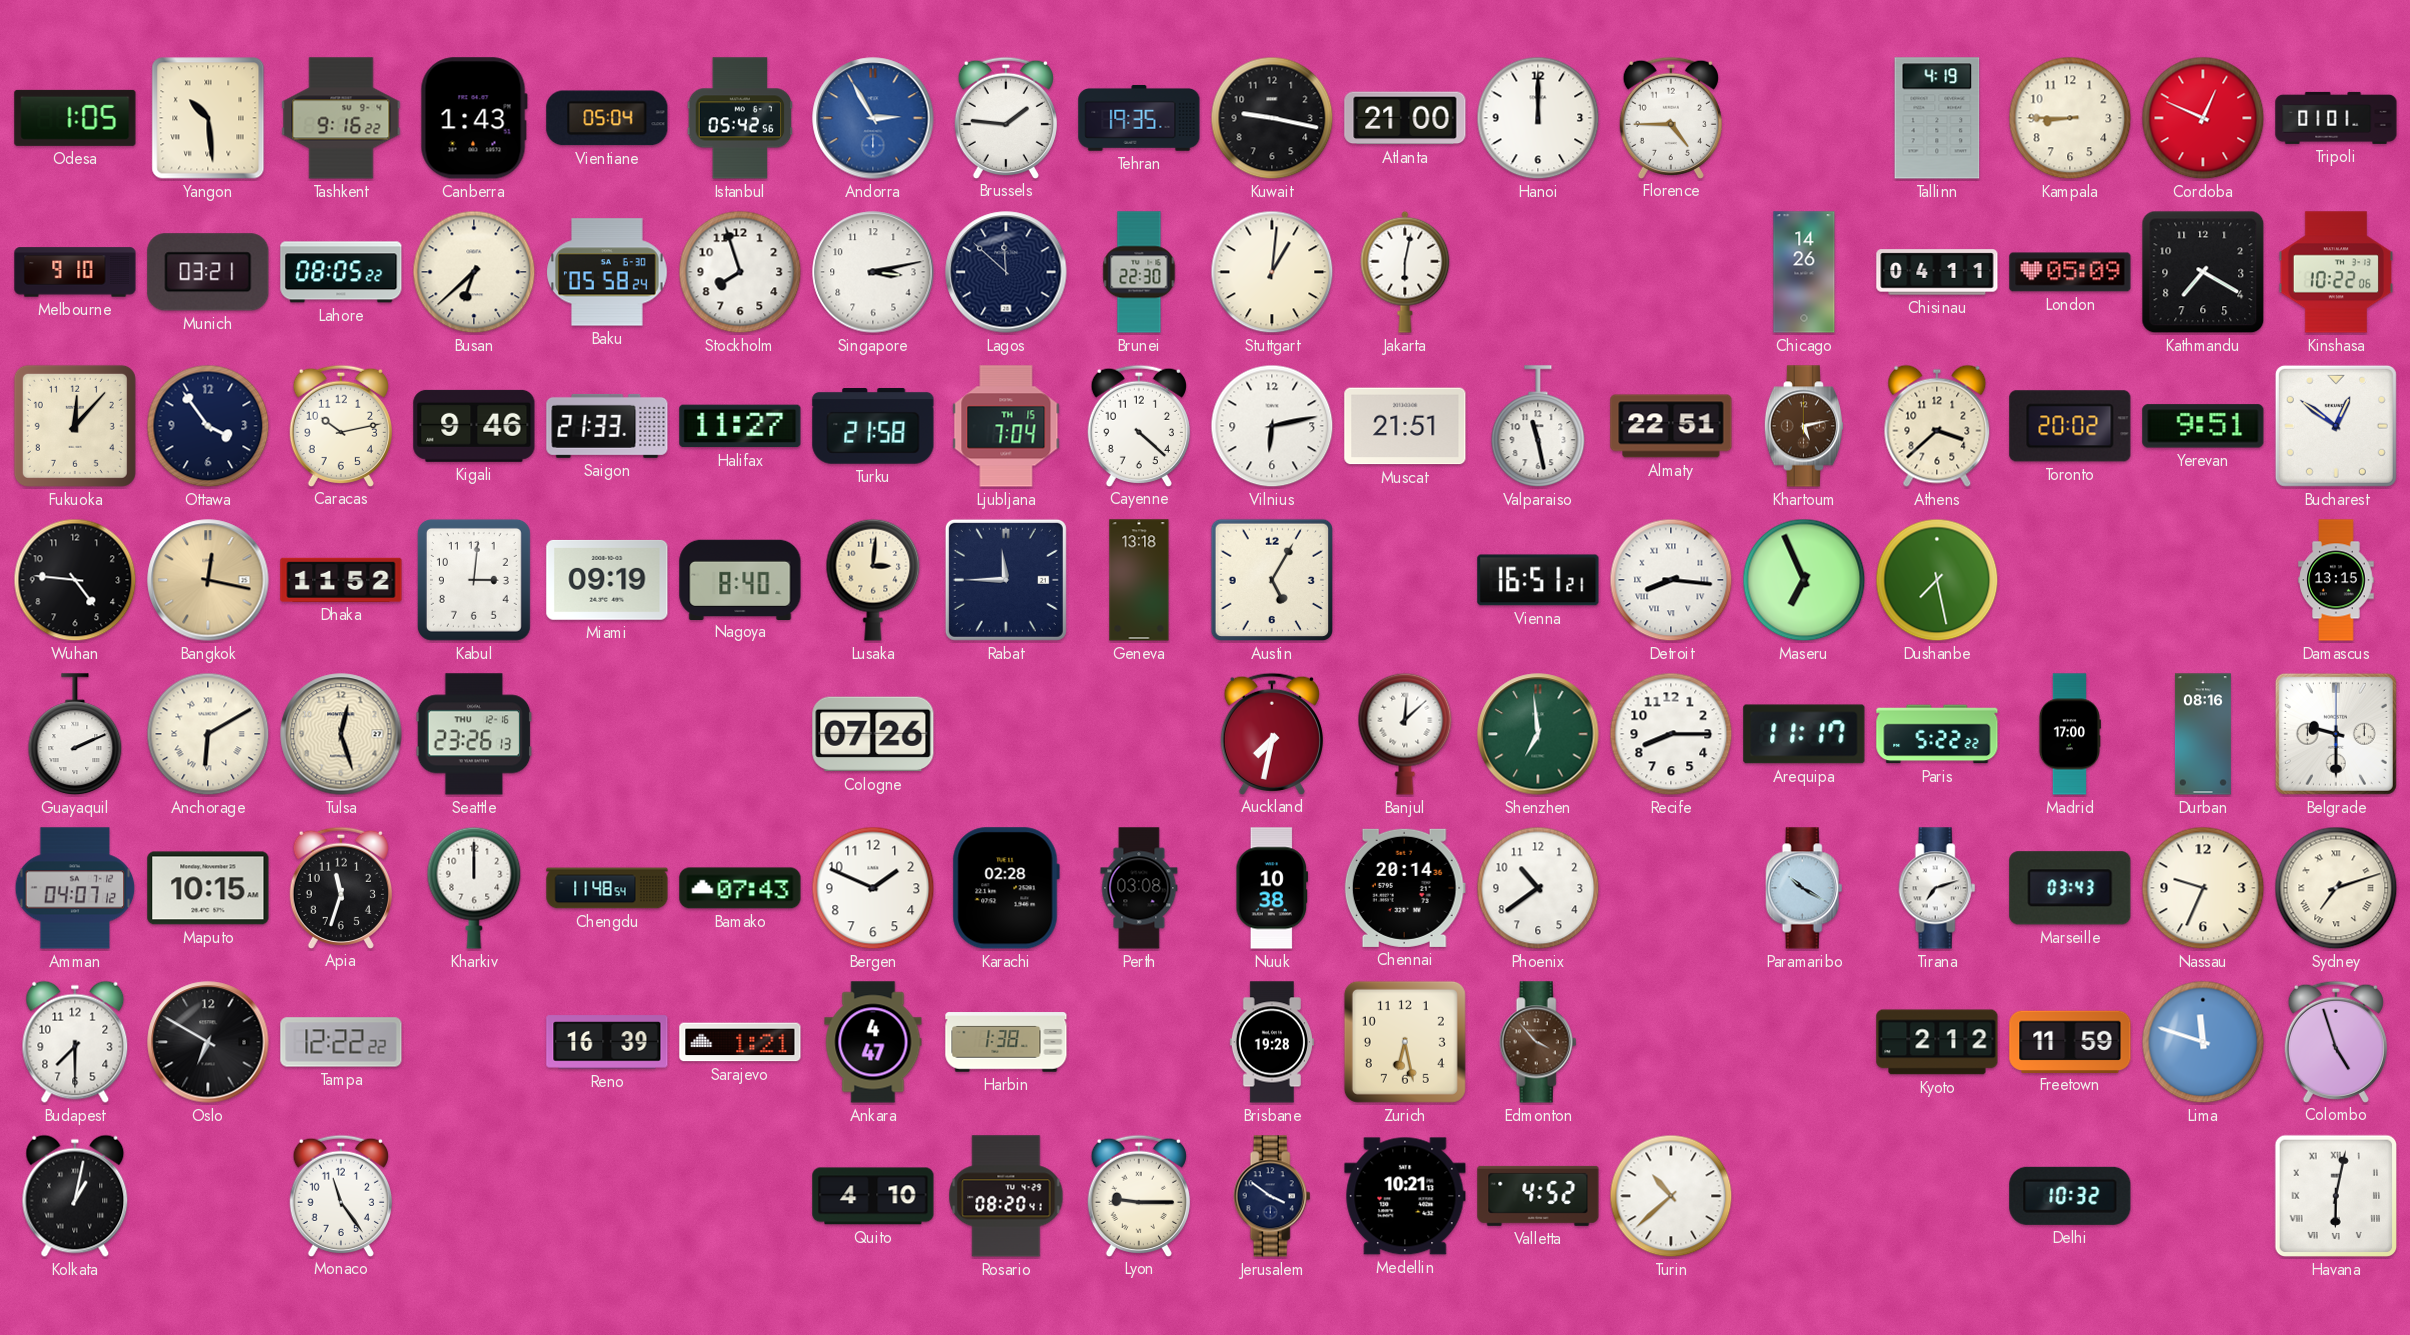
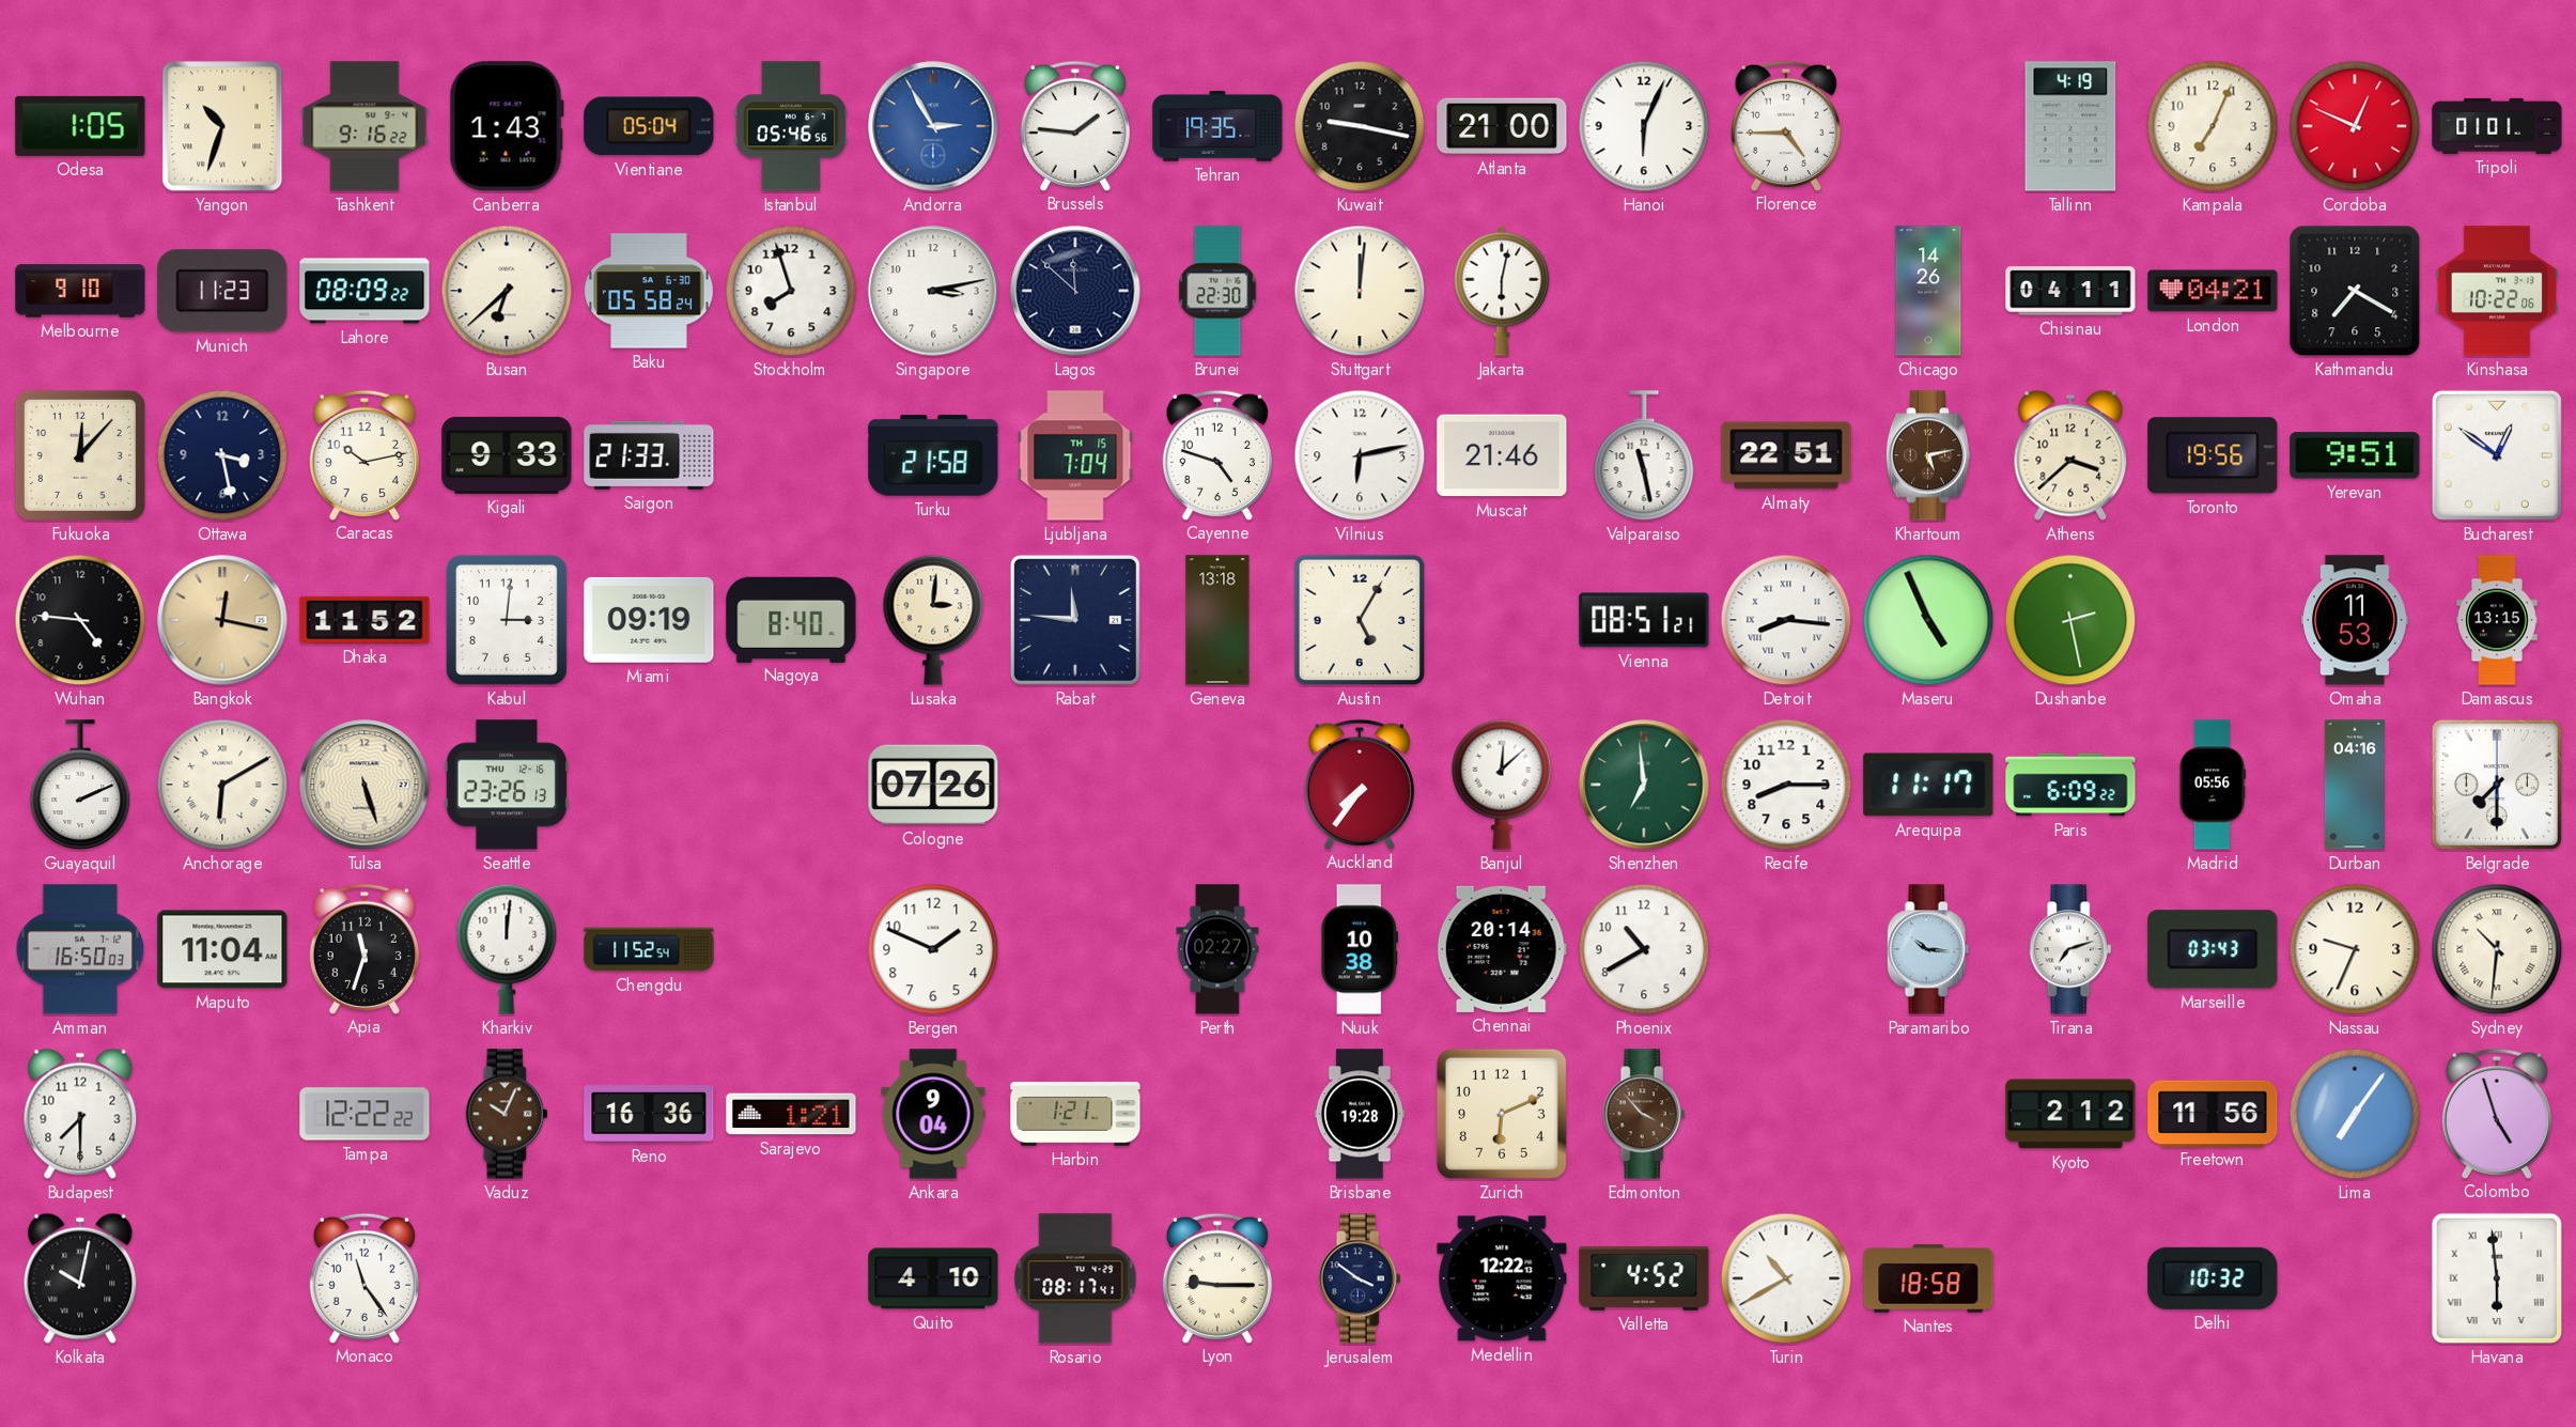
Yangon: 10:29 -> 10:33
Istanbul: 05:42 -> 05:46
Hanoi: 12:00 -> 6:04
Kampala: 8:45 -> 7:04
Munich: 03:21 -> 11:23
Lahore: 08:05 -> 08:09
Stuttgart: 1:01 -> 12:01
London: 05:09 -> 04:21
Ottawa: 3:54 -> 3:28
Kigali: 9:46 -> 9:33
Halifax: 11:27 -> none
Cayenne: 4:22 -> 4:48
Muscat: 21:51 -> 21:46
Toronto: 20:02 -> 19:56
Rabat: 11:45 -> 11:46
Vienna: 16:51 -> 08:51
Maseru: 6:56 -> 4:56
Dushanbe: 7:28 -> 2:28
Omaha: none -> 11:53
Tulsa: 12:27 -> 5:27
Auckland: 7:32 -> 7:36
Paris: 5:22 -> 6:09
Madrid: 17:00 -> 05:56
Durban: 08:16 -> 04:16
Belgrade: 9:30 -> 7:30
Amman: 04:07 -> 16:50
Maputo: 10:15 -> 11:04
Kharkiv: 12:00 -> 12:01
Chengdu: 11:48 -> 11:52
Bamako: 07:43 -> none
Karachi: 02:28 -> none
Perth: 03:08 -> 02:27
Phoenix: 10:39 -> 10:40
Paramaribo: 10:20 -> 10:16
Sydney: 7:12 -> 10:31
Oslo: 6:50 -> none
Vaduz: none -> 10:04
Reno: 16:39 -> 16:36
Ankara: 4:47 -> 9:04
Harbin: 1:38 -> 1:21
Zurich: 6:28 -> 6:11
Freetown: 11:59 -> 11:56
Lima: 11:48 -> 7:06
Kolkata: 1:02 -> 10:02
Rosario: 08:20 -> 08:17
Medellin: 10:21 -> 12:22
Turin: 10:38 -> 10:40
Nantes: none -> 18:58
Havana: 6:02 -> 5:59
